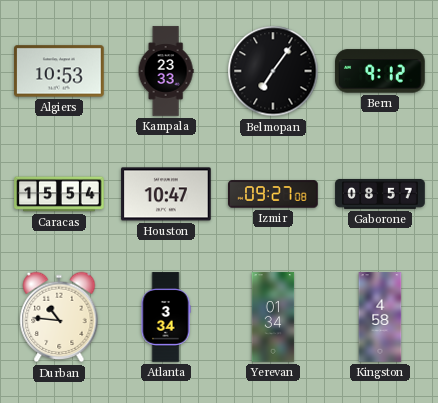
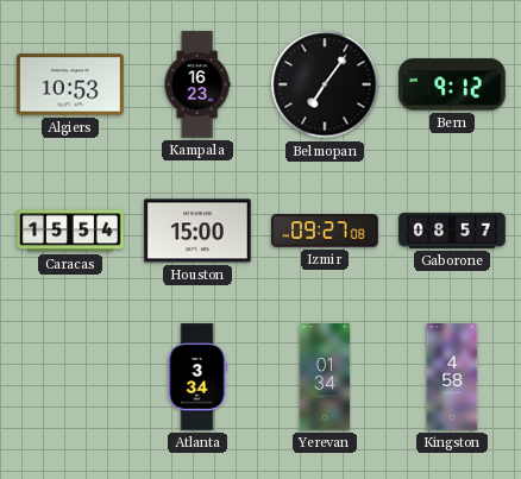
Kampala: 23:33 -> 16:23
Houston: 10:47 -> 15:00
Durban: 10:46 -> none
